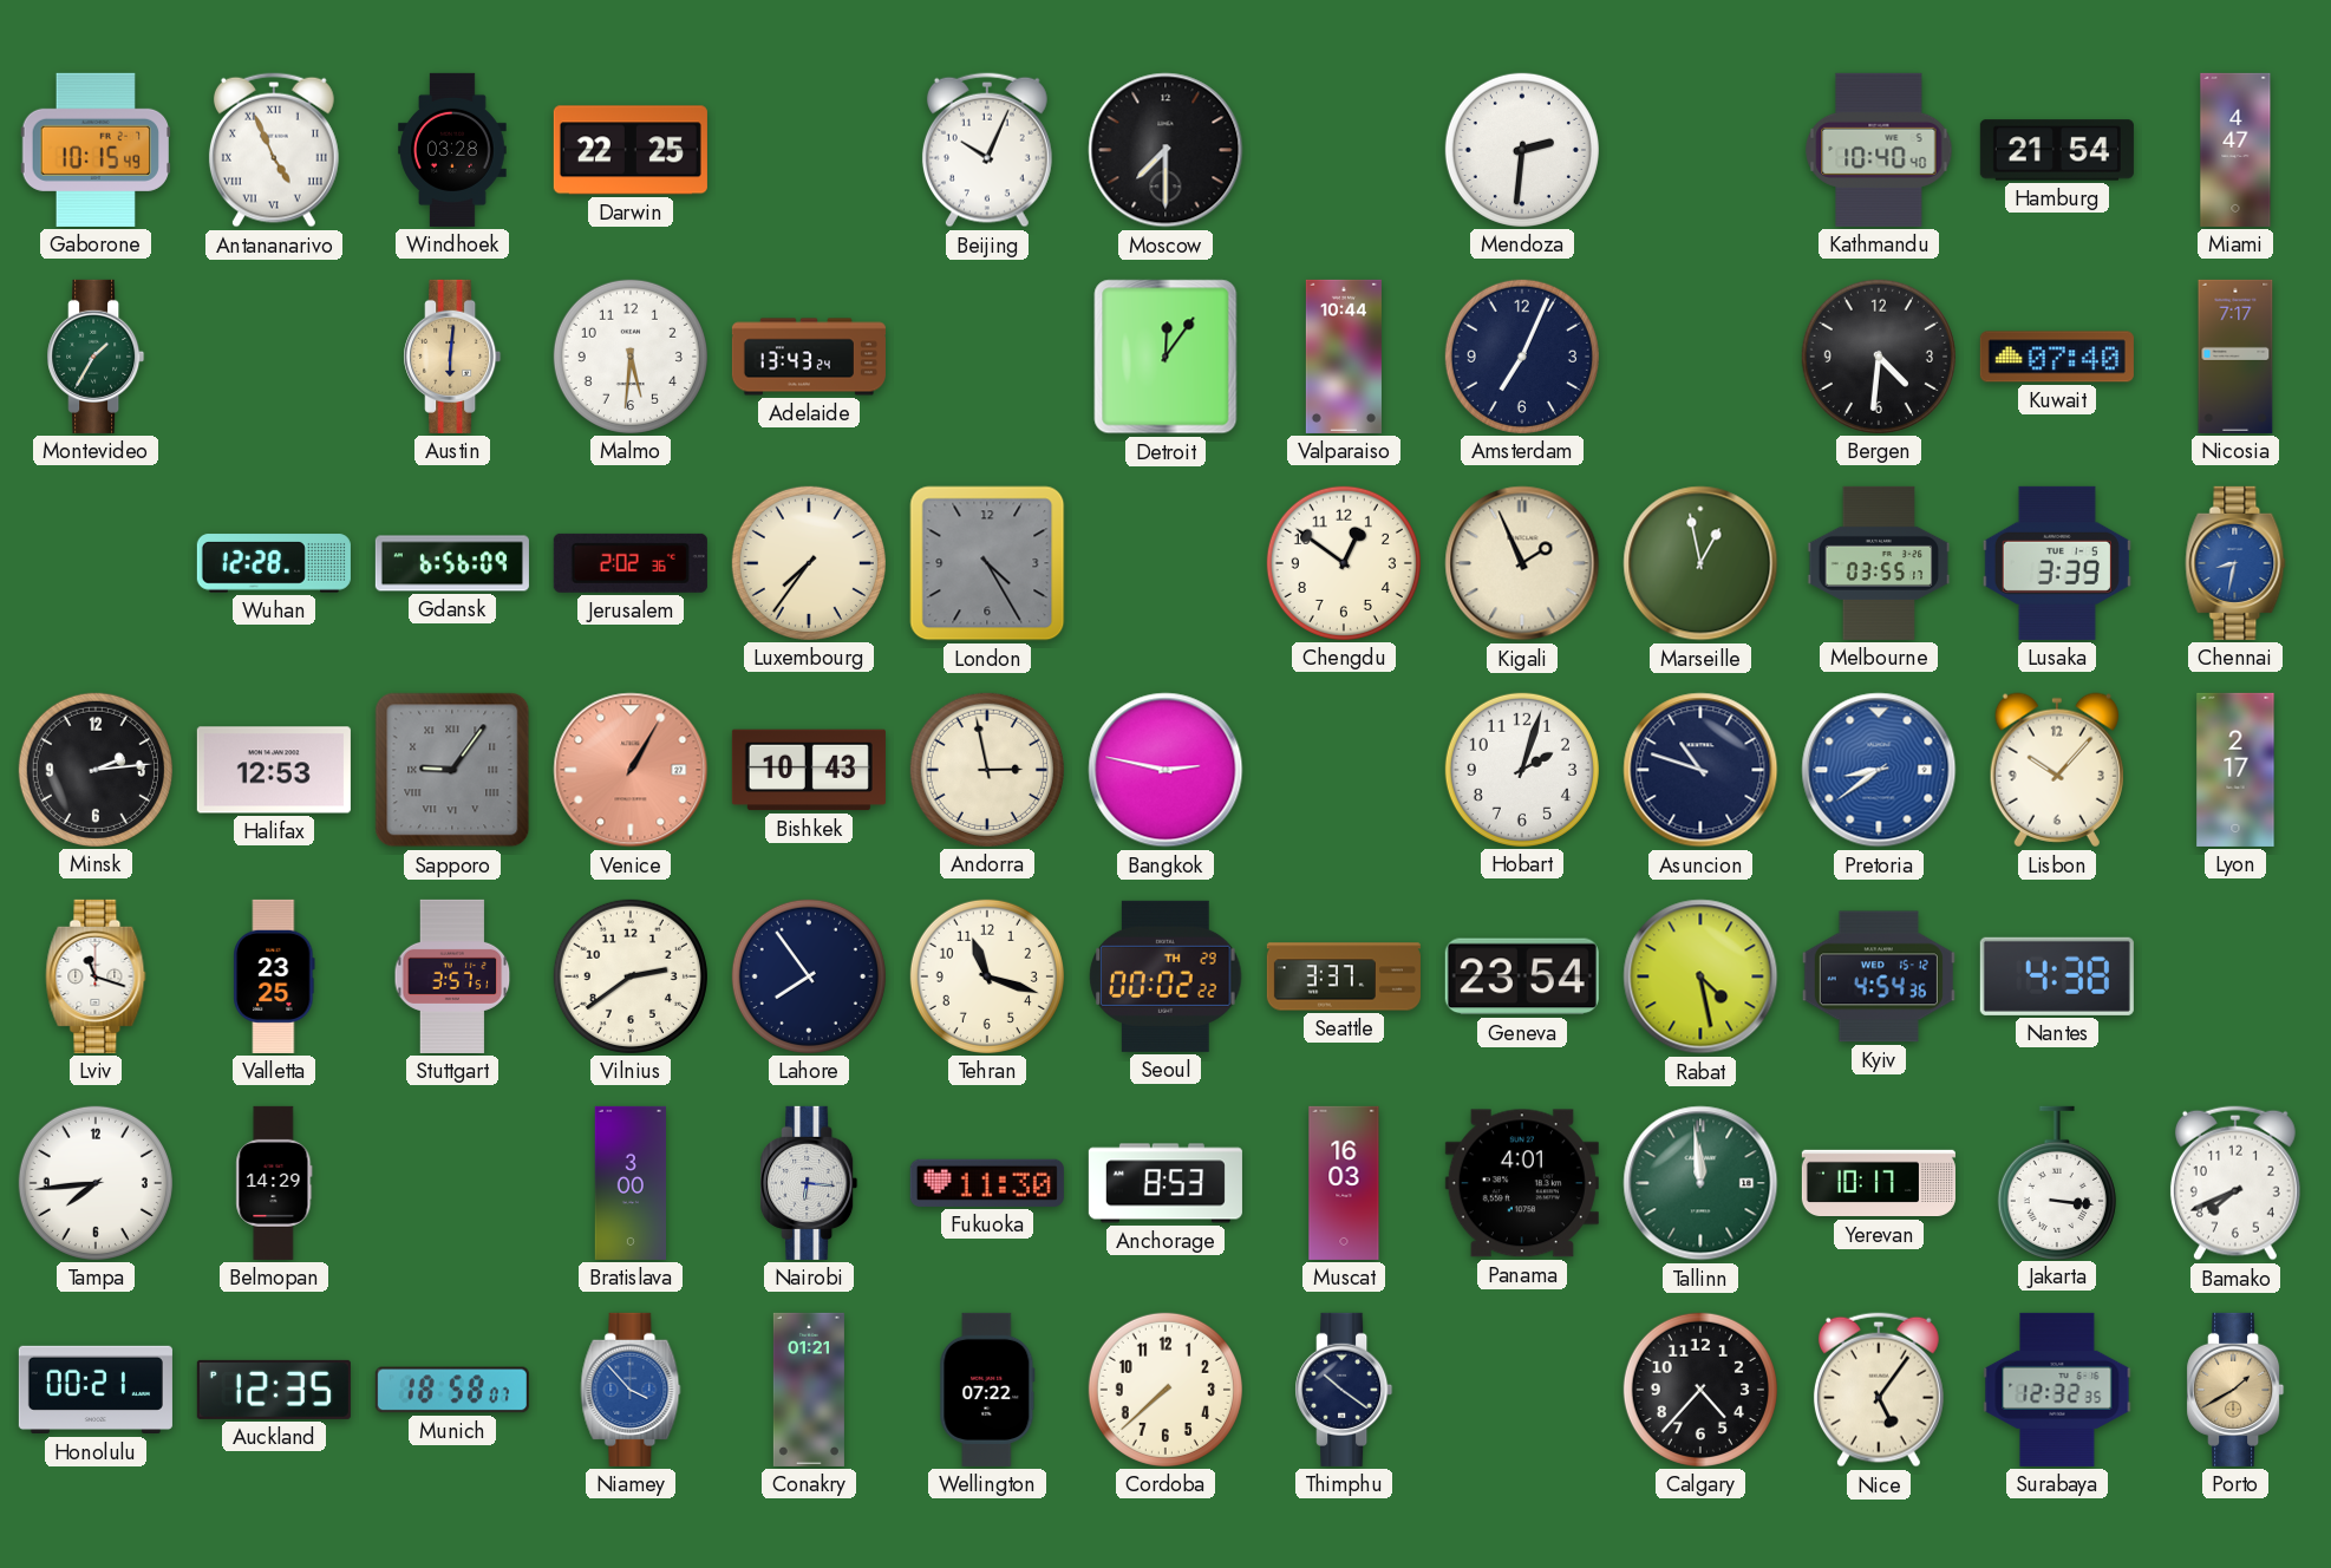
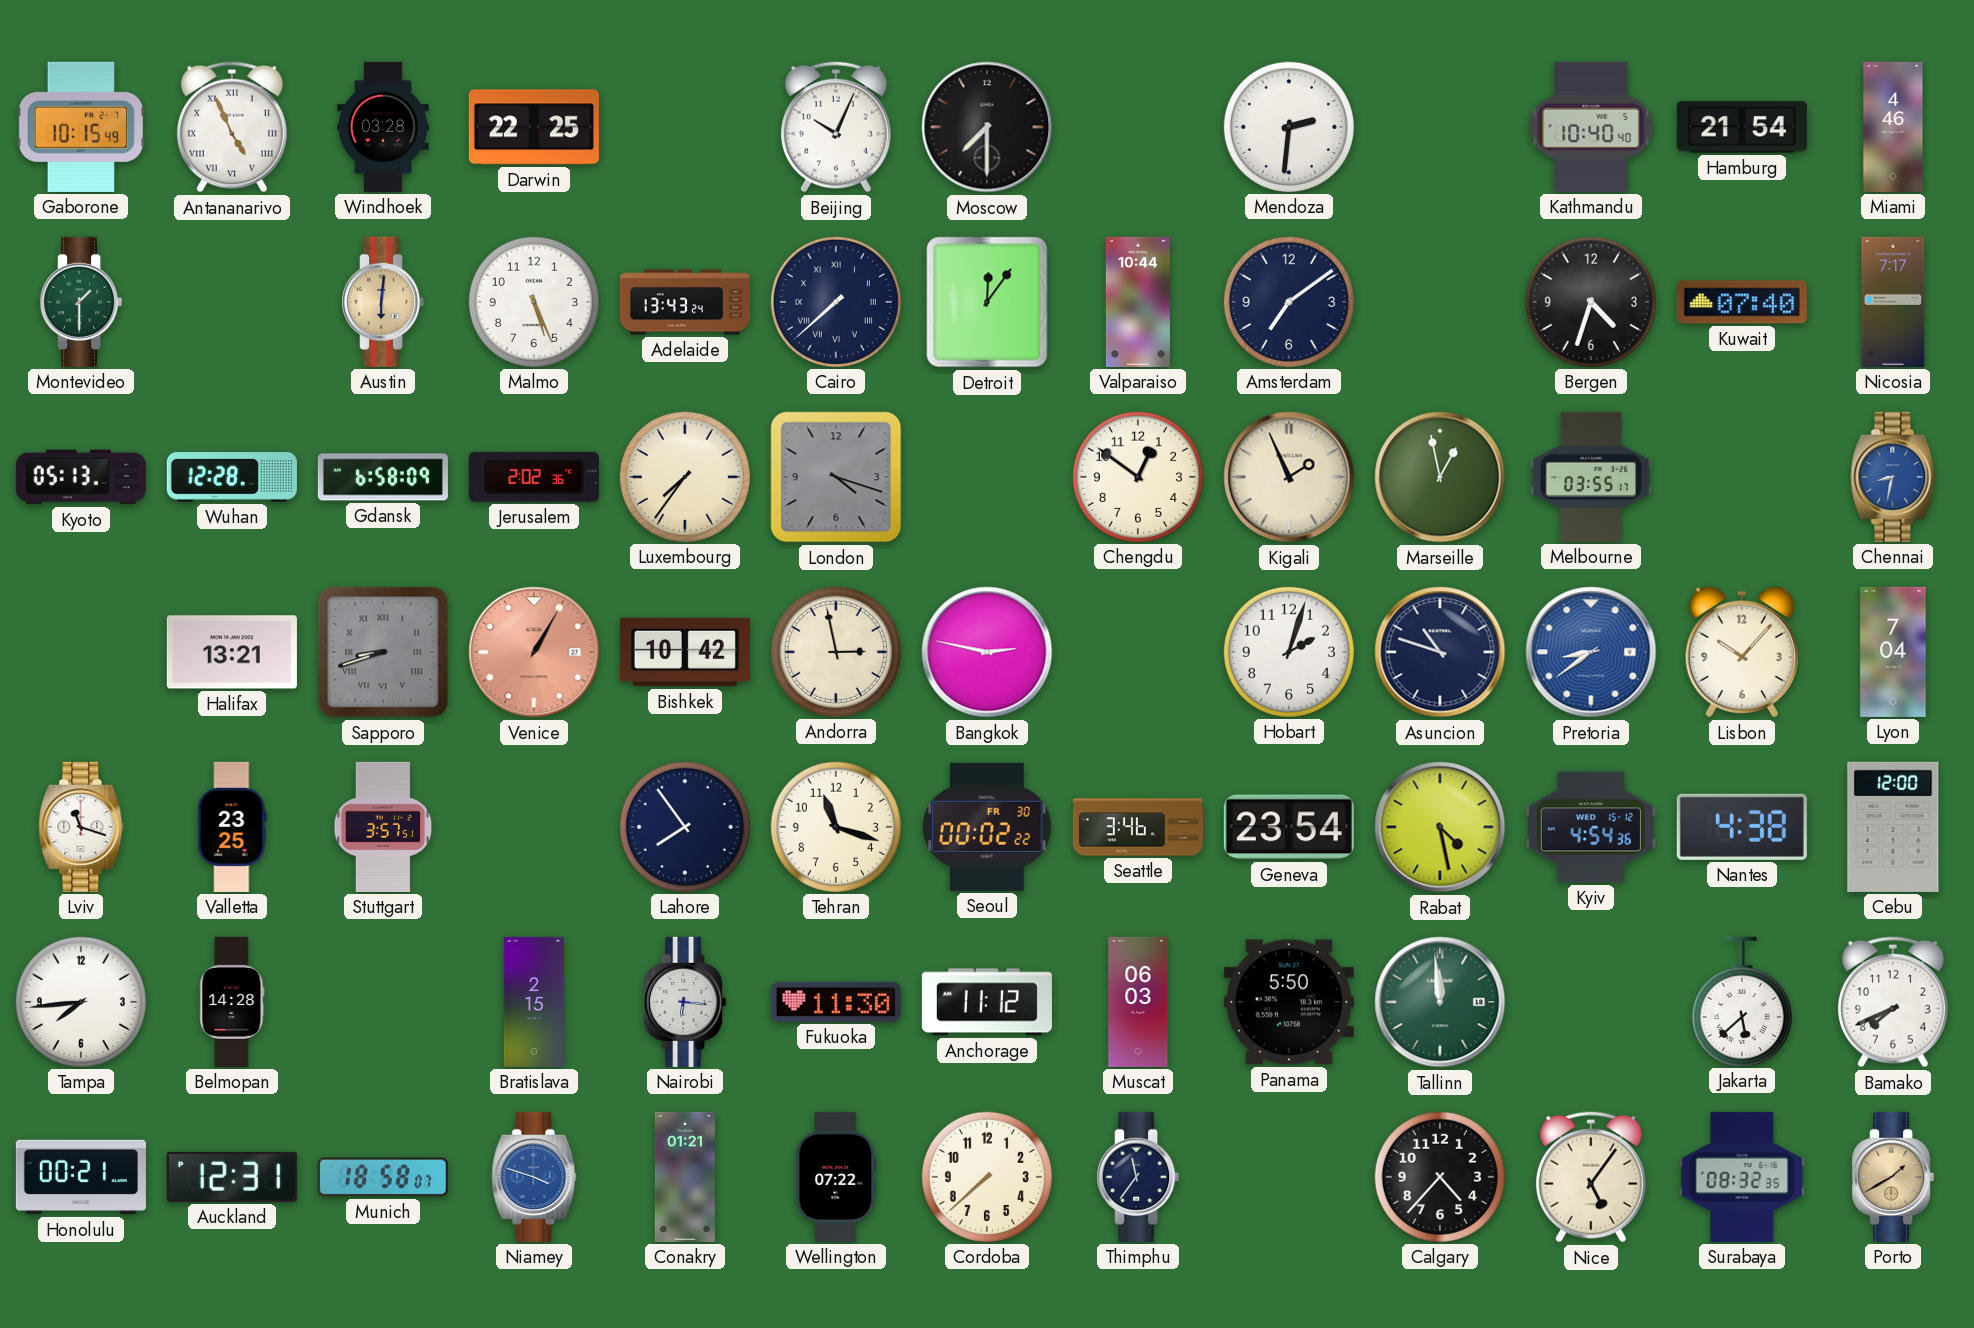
Miami: 4:47 -> 4:46
Montevideo: 1:35 -> 1:30
Malmo: 5:31 -> 5:26
Cairo: none -> 7:38
Amsterdam: 7:04 -> 7:09
Bergen: 4:31 -> 4:33
Kyoto: none -> 05:13
Gdansk: 6:56 -> 6:58
London: 4:25 -> 4:18
Lusaka: 3:39 -> none
Minsk: 2:14 -> none
Halifax: 12:53 -> 13:21
Sapporo: 9:06 -> 8:42
Bishkek: 10:43 -> 10:42
Lyon: 2:17 -> 7:04
Vilnius: 2:39 -> none
Seoul date: TH 29 -> FR 30
Seattle: 3:37 -> 3:46
Cebu: none -> 12:00
Belmopan: 14:29 -> 14:28
Bratislava: 3:00 -> 2:15
Anchorage: 8:53 -> 11:12
Muscat: 16:03 -> 06:03
Panama: 4:01 -> 5:50
Yerevan: 10:17 -> none
Jakarta: 3:16 -> 5:38
Auckland: 12:35 -> 12:31
Niamey: 3:53 -> 3:48
Thimphu: 10:21 -> 11:36
Surabaya: 12:32 -> 08:32
